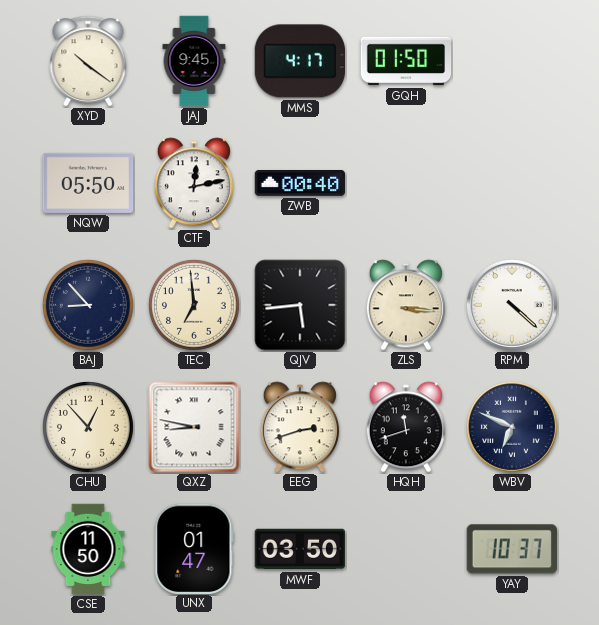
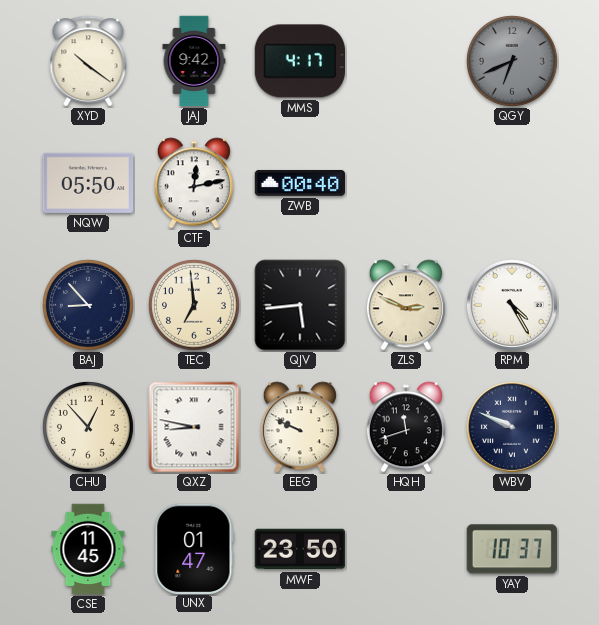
JAJ: 9:45 -> 9:42
GQH: 01:50 -> none
QGY: none -> 6:41
ZLS: 3:16 -> 2:49
RPM: 4:22 -> 4:25
EEG: 2:42 -> 9:49
WBV: 6:49 -> 9:49
CSE: 11:50 -> 11:45
MWF: 03:50 -> 23:50
